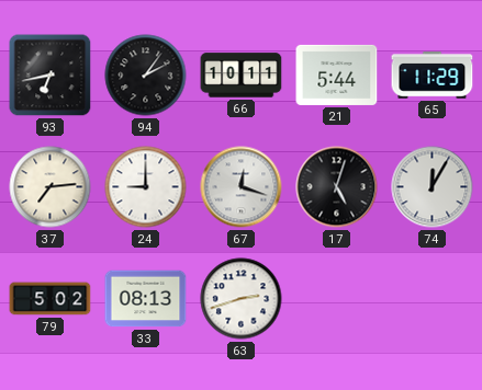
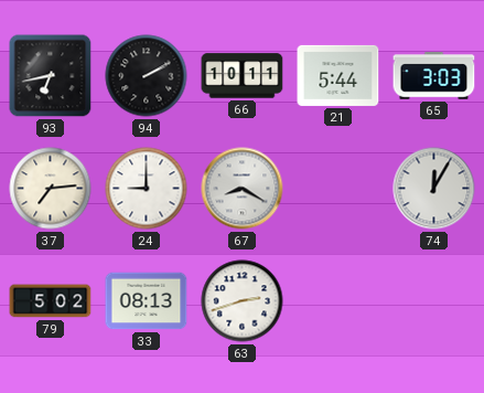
94: 2:06 -> 2:10
65: 11:29 -> 3:03
67: 12:18 -> 8:20
17: 5:03 -> none
